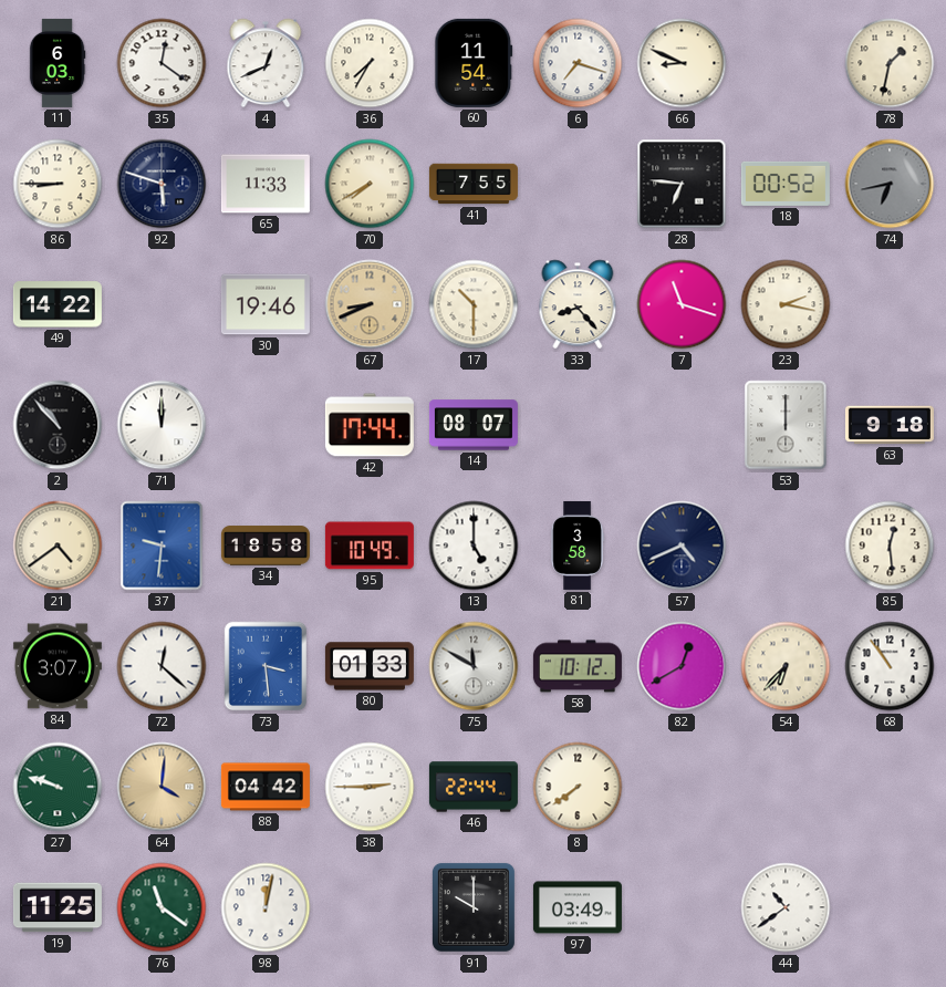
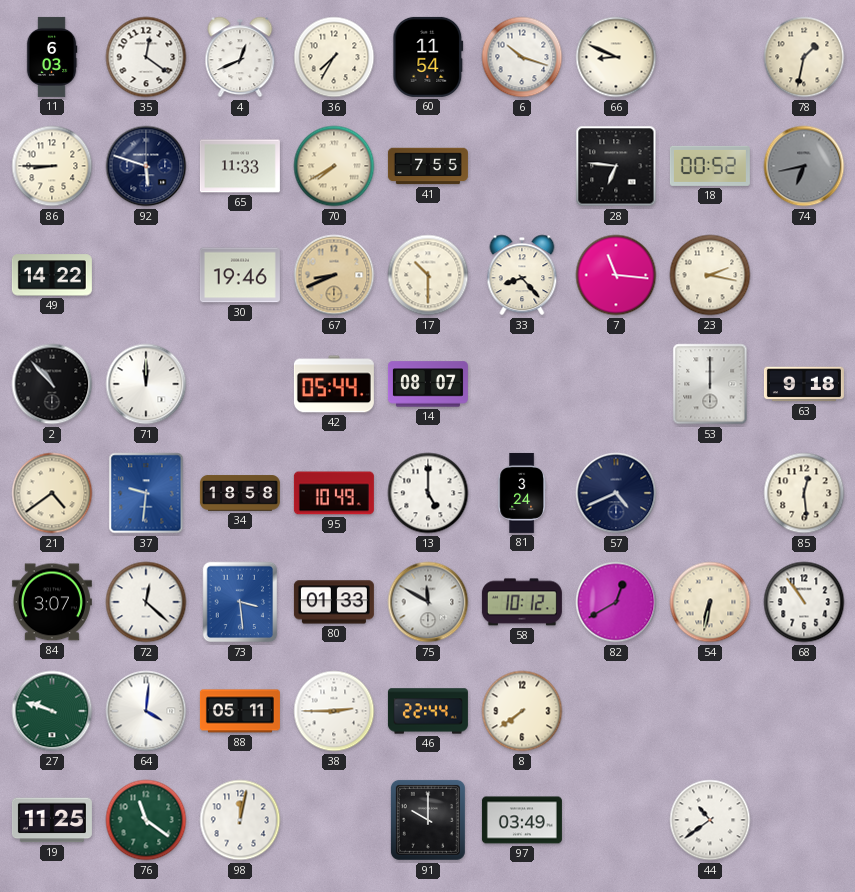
6: 7:18 -> 10:18
7: 11:18 -> 11:16
42: 17:44 -> 05:44
81: 3:58 -> 3:24
54: 6:37 -> 6:32
64 dial: champagne -> white
88: 04:42 -> 05:11
